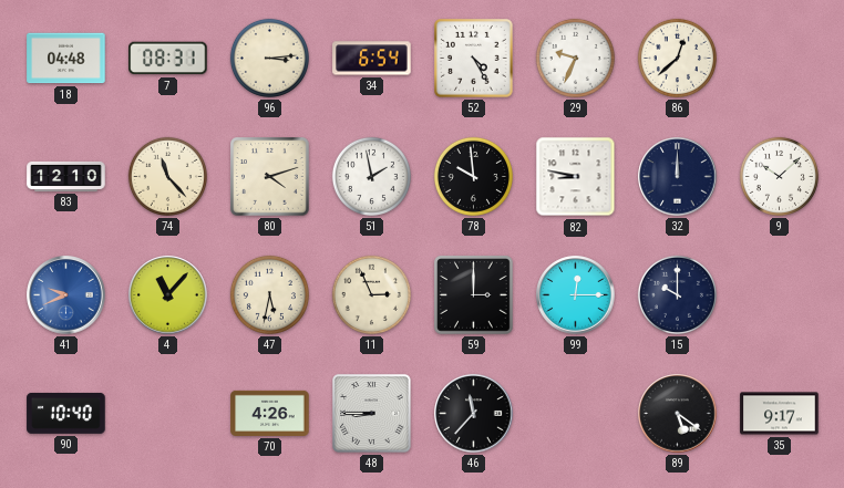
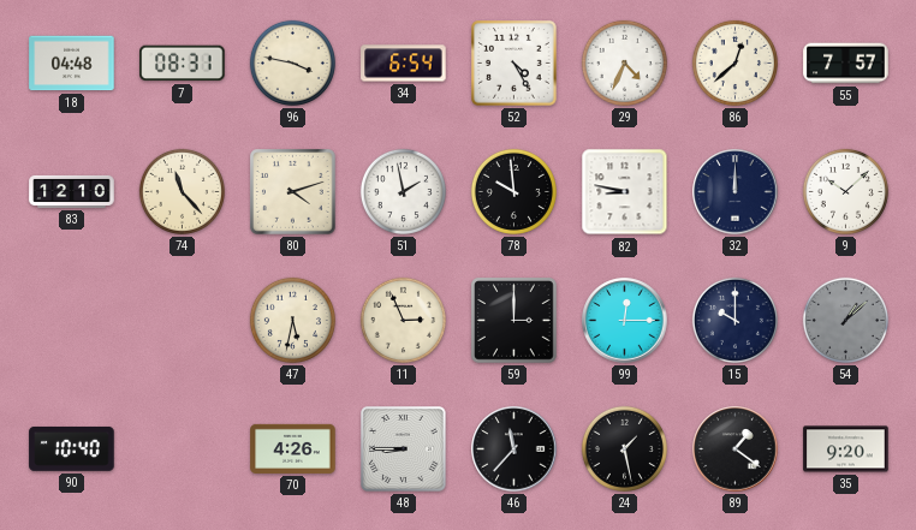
96: 3:14 -> 3:47
29: 9:34 -> 4:34
55: none -> 7:57
41: 9:41 -> none
4: 11:07 -> none
54: none -> 1:08
24: none -> 1:28
89: 5:21 -> 1:21
35: 9:17 -> 9:20
